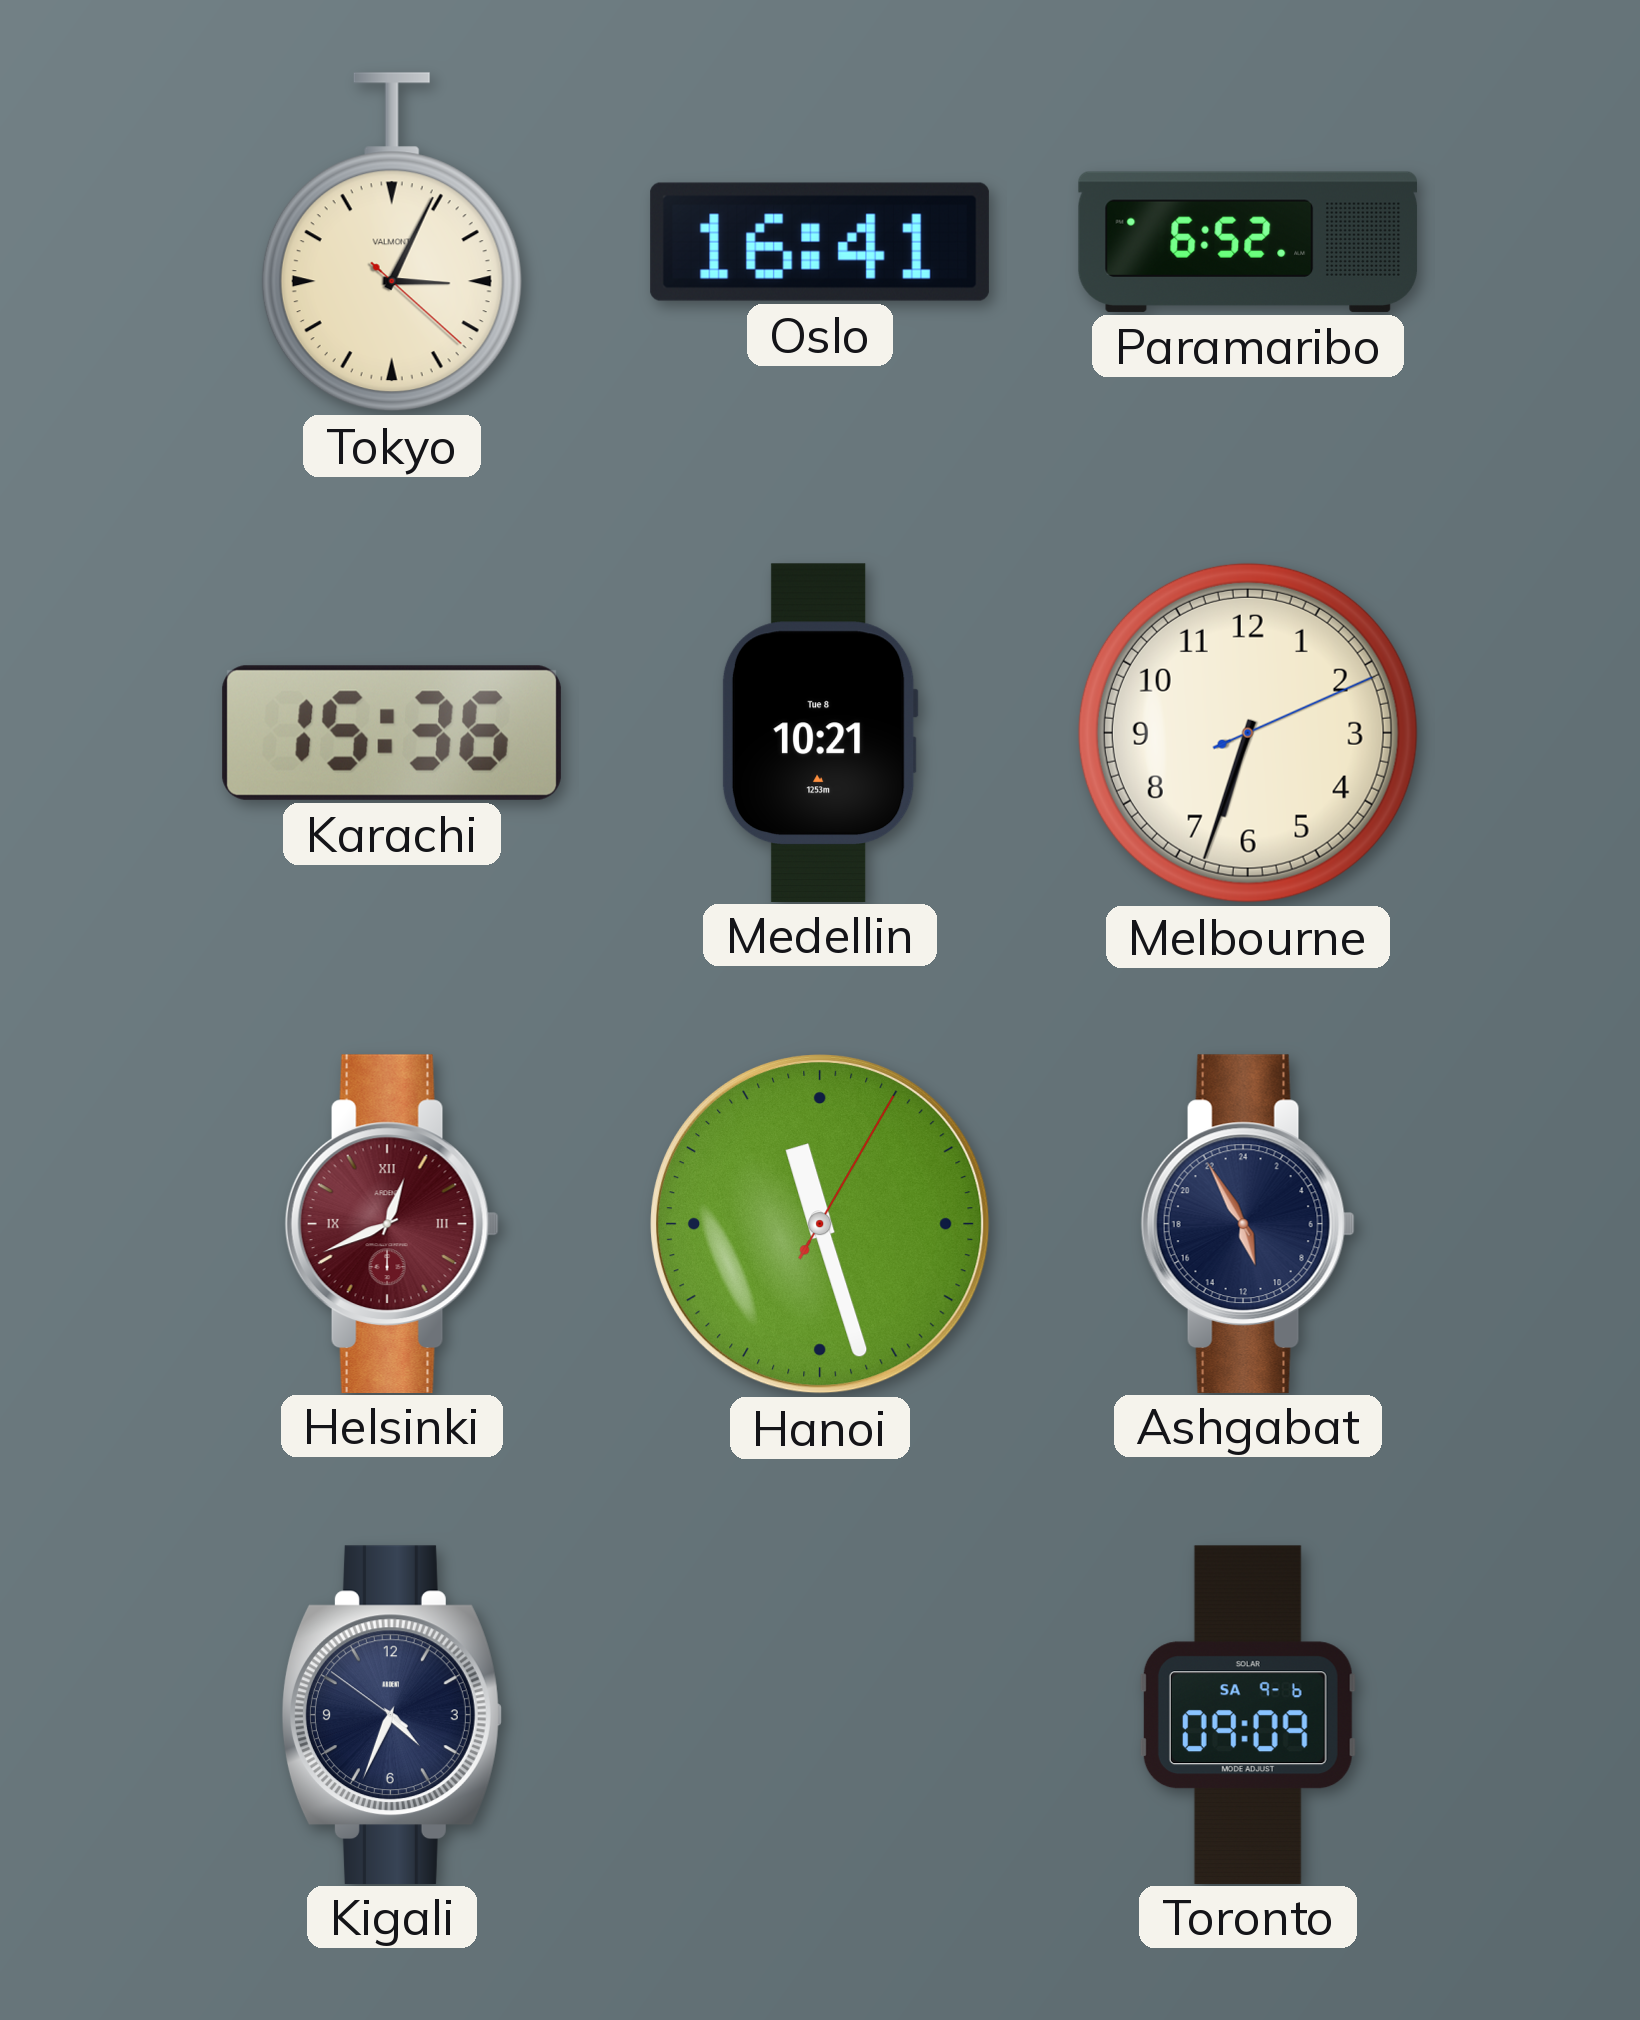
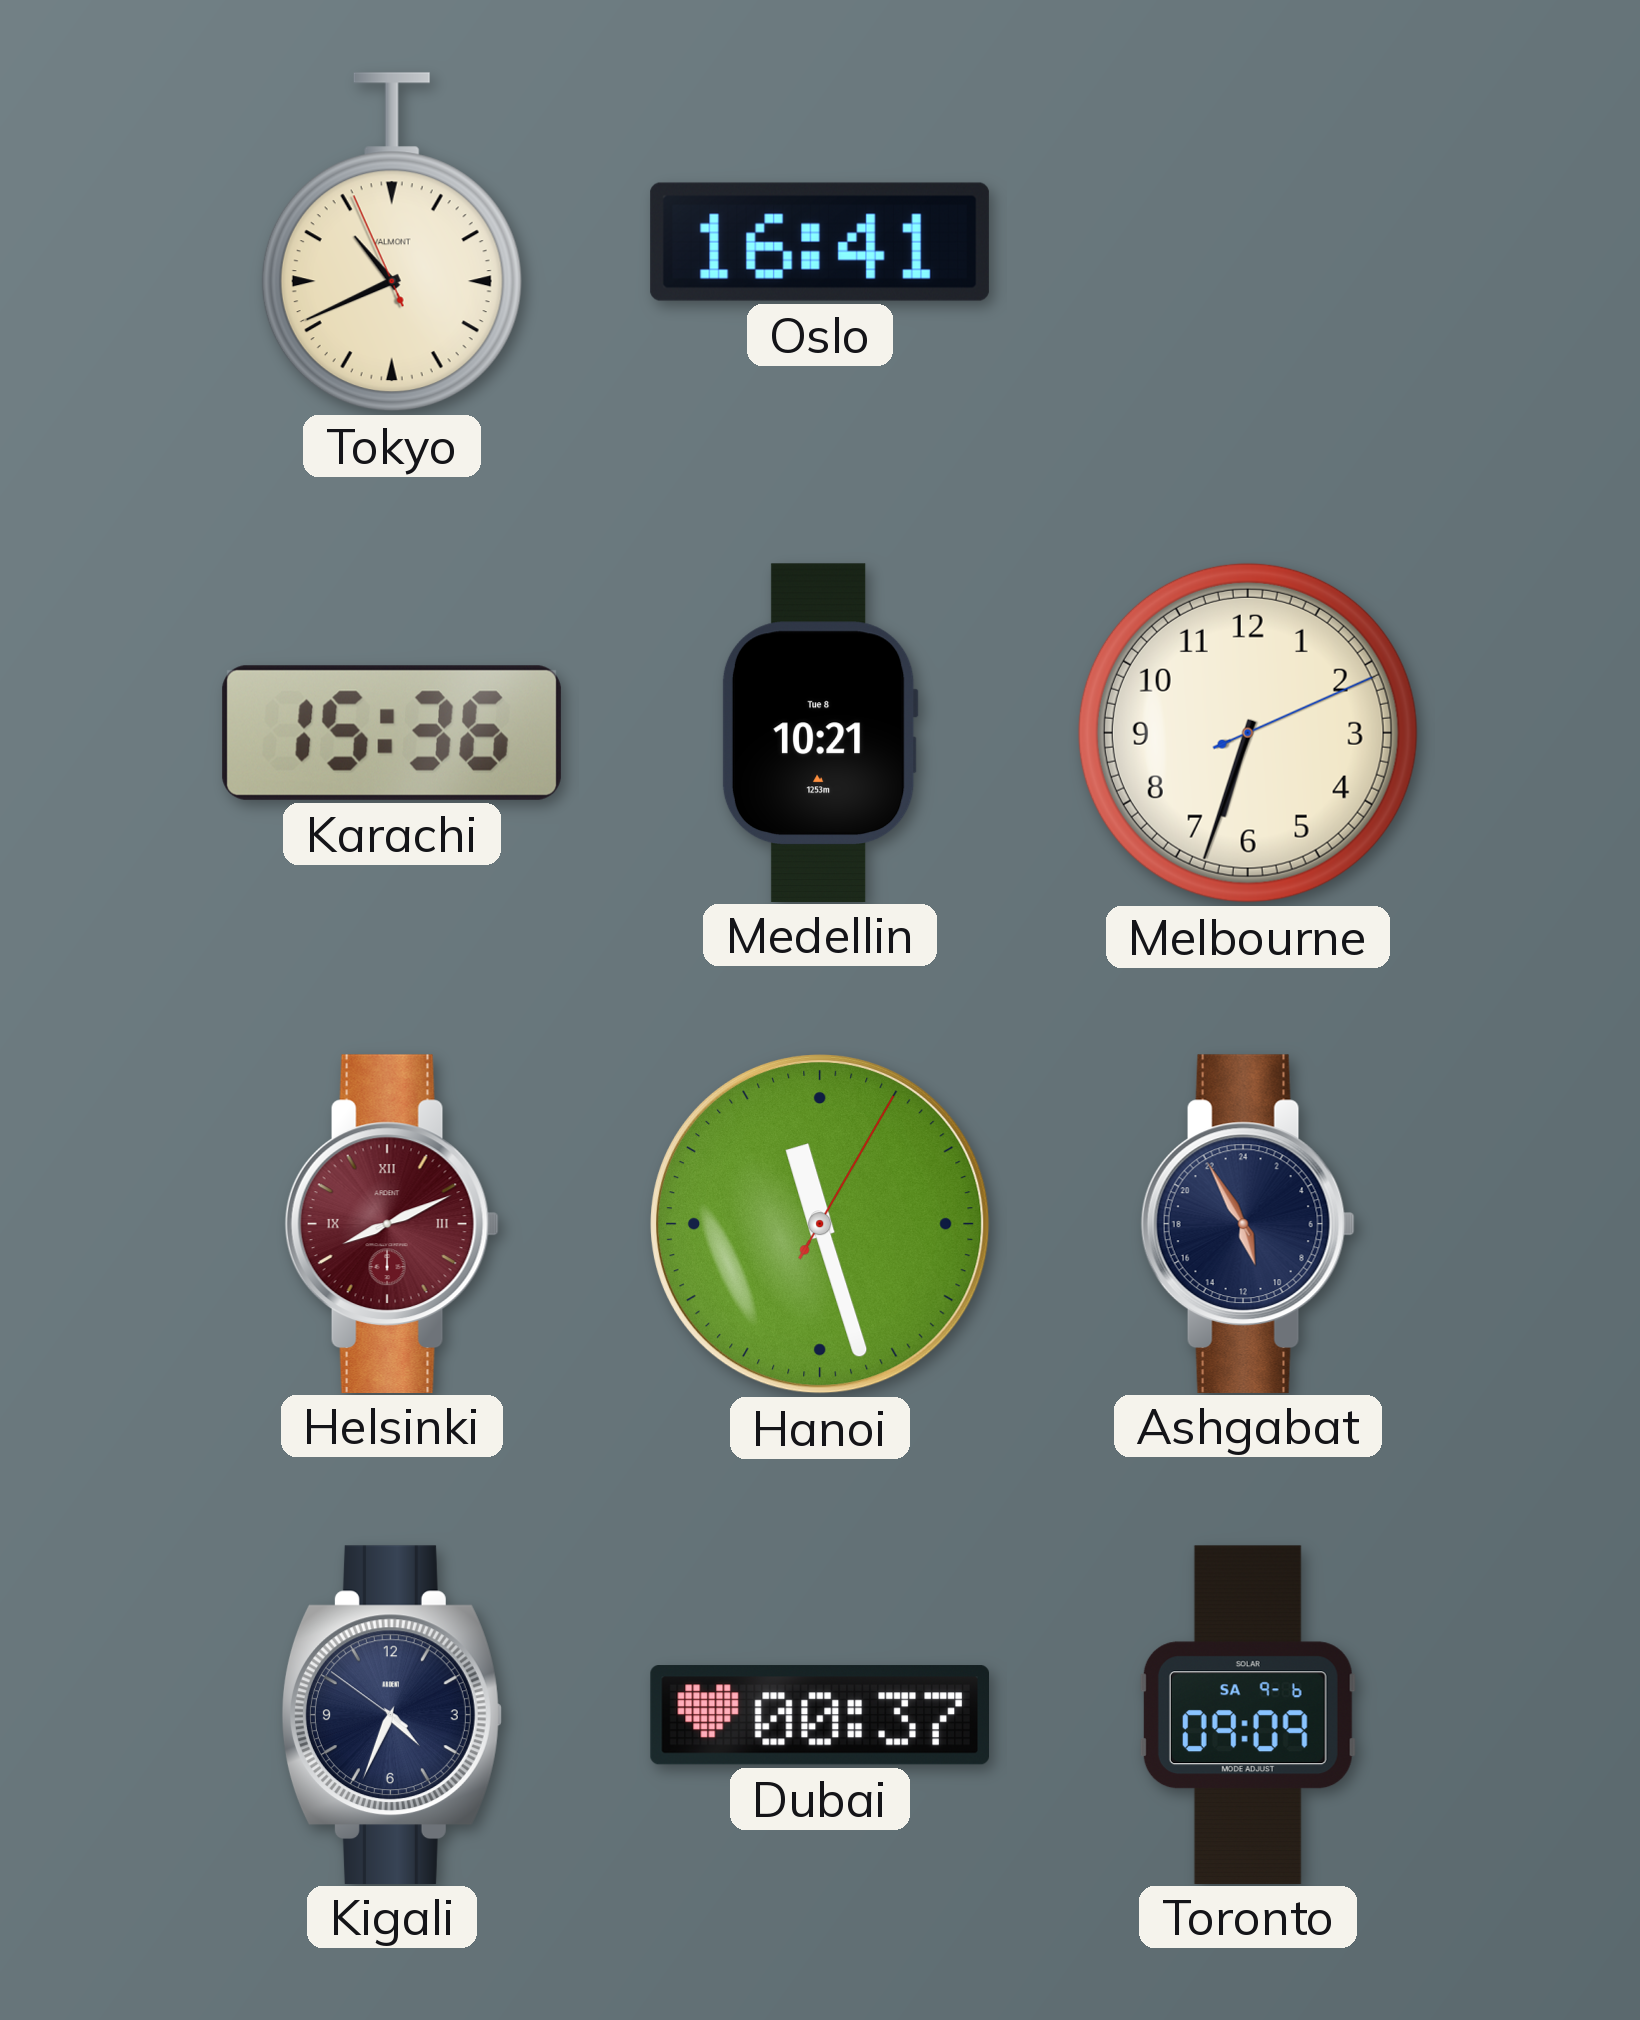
Tokyo: 3:04 -> 10:40
Paramaribo: 6:52 -> none
Helsinki: 12:41 -> 8:11
Dubai: none -> 00:37
